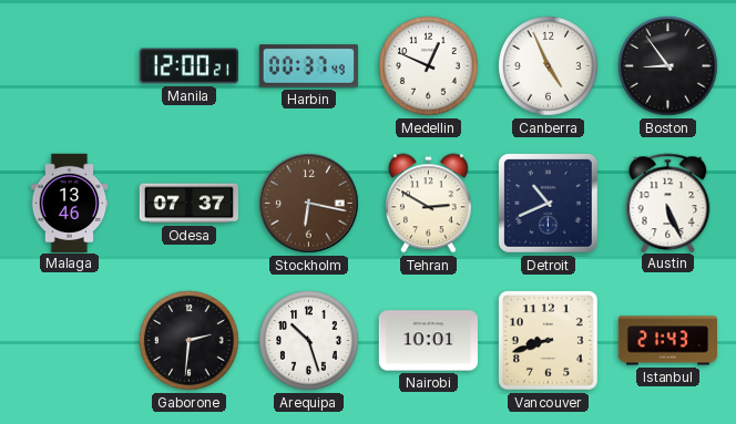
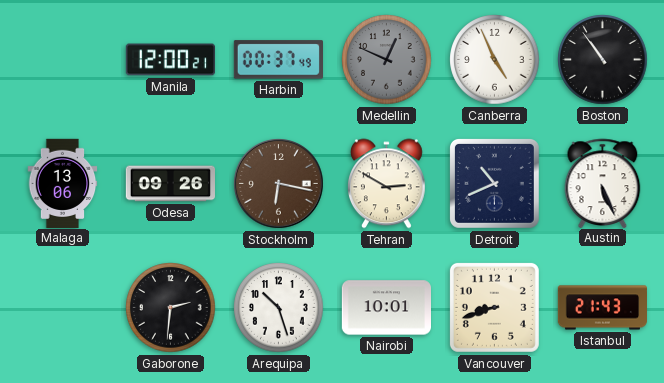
Medellin dial: white -> grey
Boston: 8:54 -> 10:54
Malaga: 13:46 -> 13:06
Odesa: 07:37 -> 09:26
